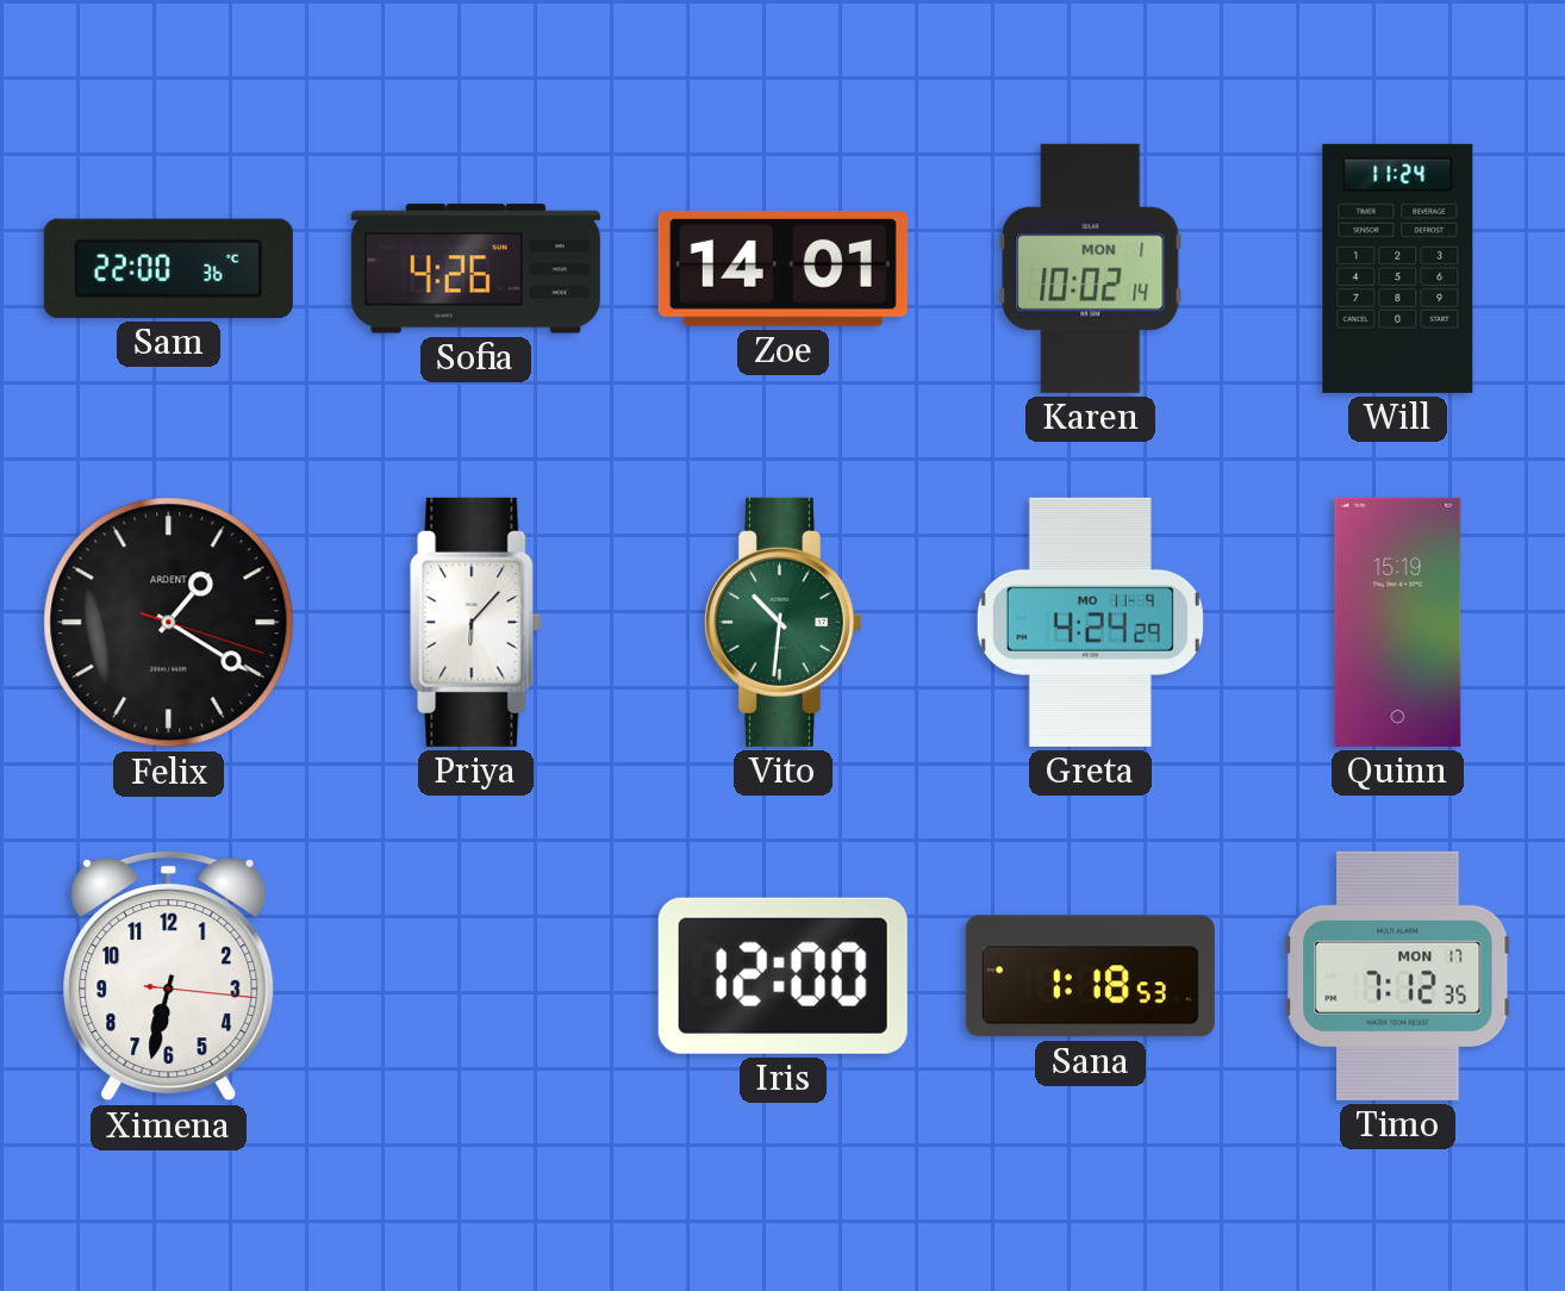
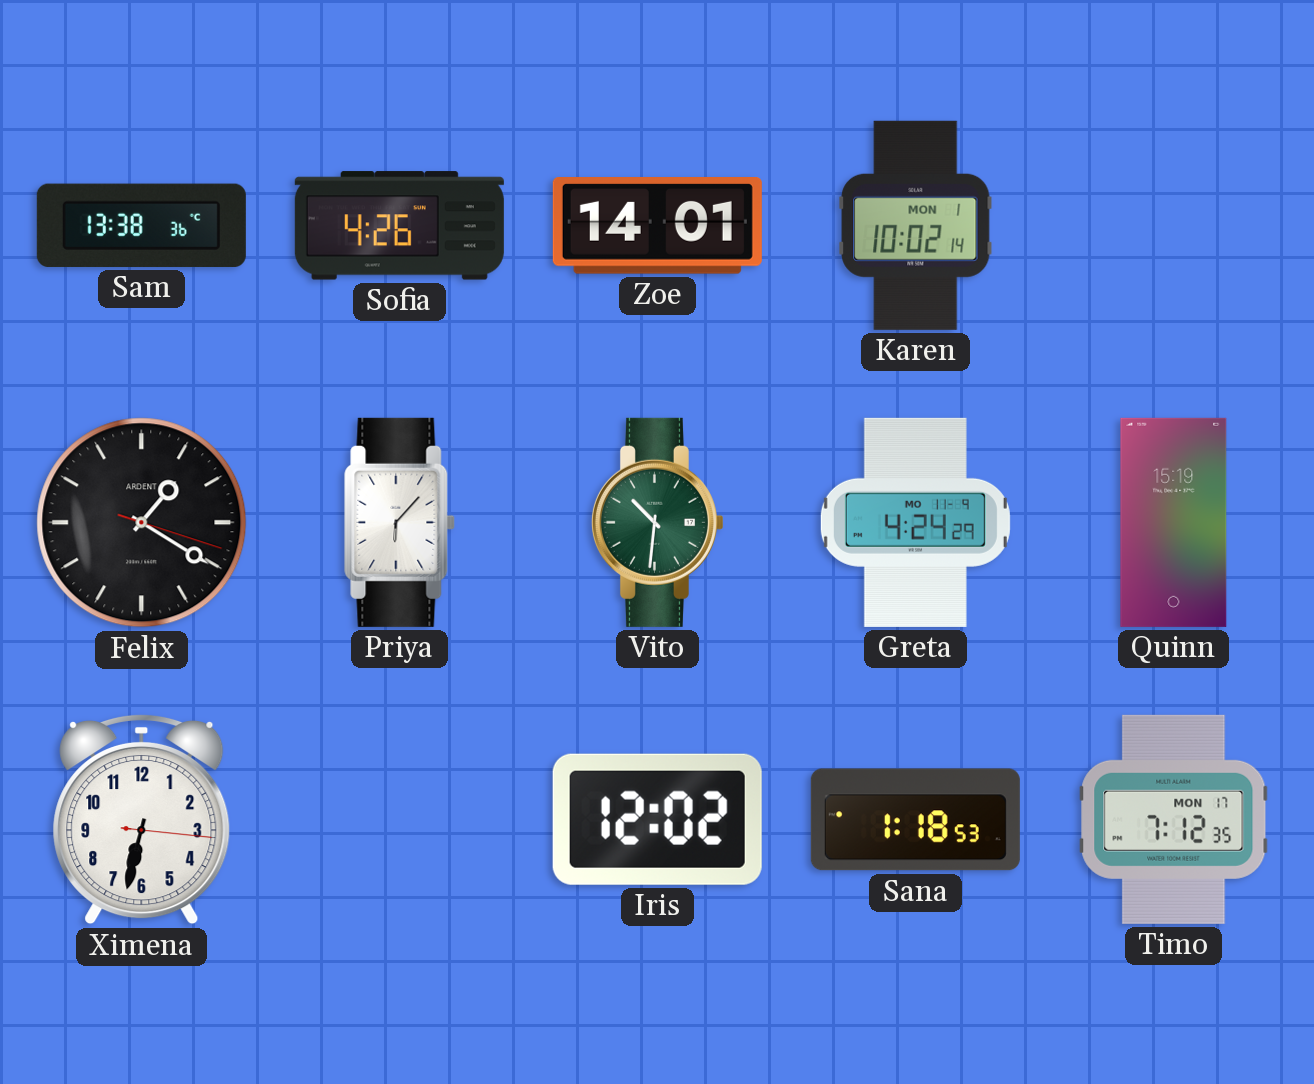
Sam: 22:00 -> 13:38
Will: 11:24 -> none
Iris: 12:00 -> 12:02
